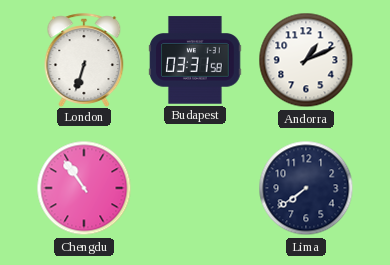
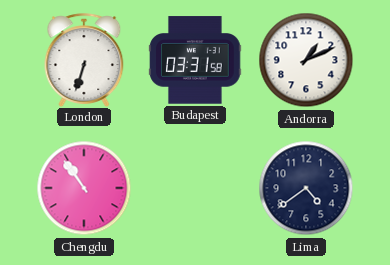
Lima: 7:39 -> 4:39
